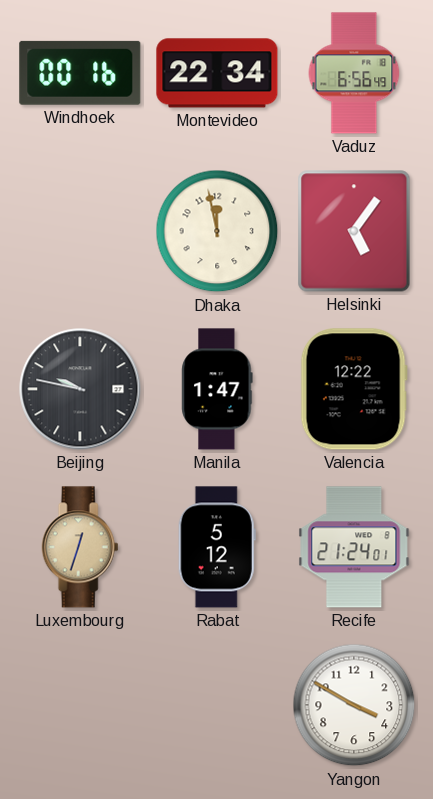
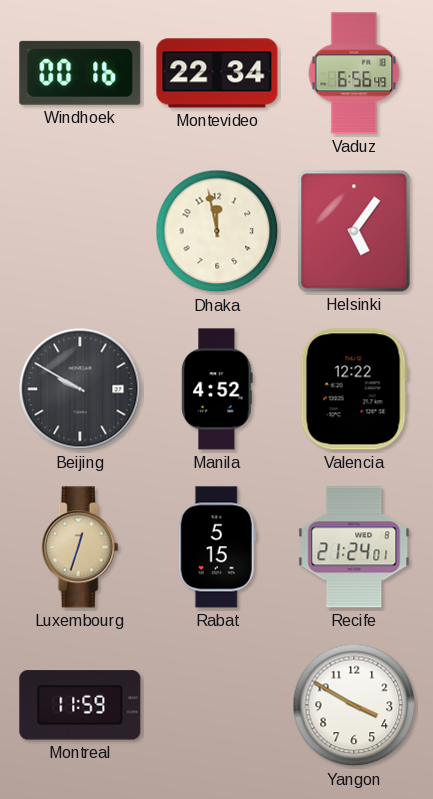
Beijing: 9:47 -> 9:50
Manila: 1:47 -> 4:52
Rabat: 5:12 -> 5:15
Montreal: none -> 11:59
